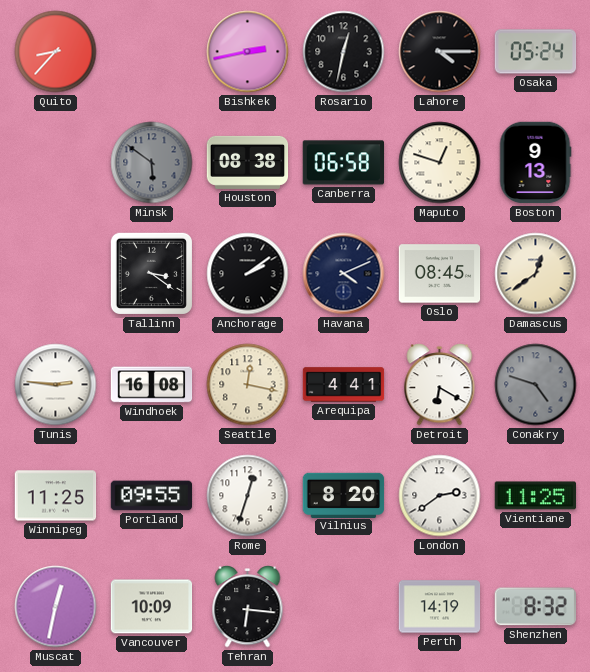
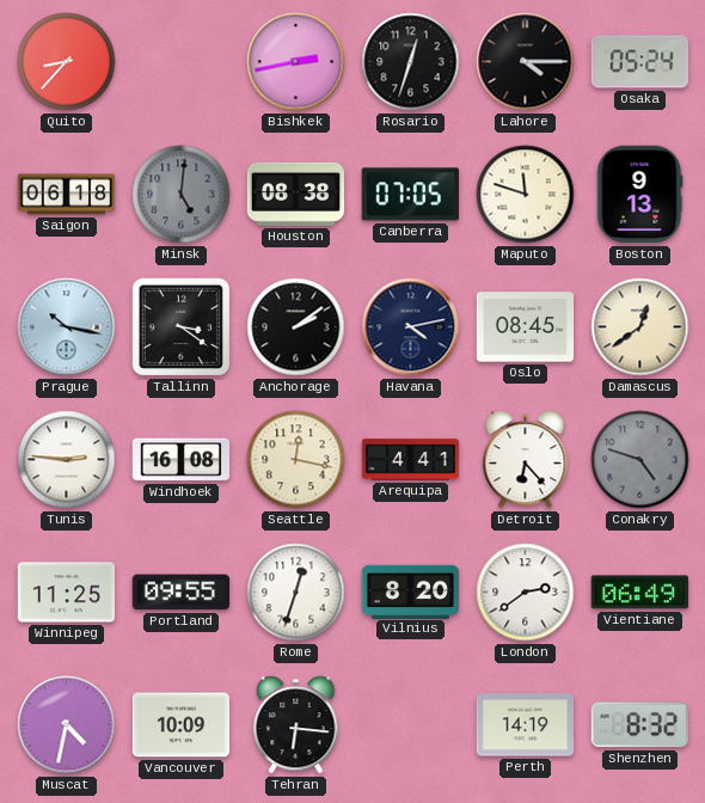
Rosario: 12:32 -> 12:33
Saigon: none -> 06:18
Minsk: 5:51 -> 5:01
Canberra: 06:58 -> 07:05
Maputo: 12:48 -> 11:48
Prague: none -> 10:17
Havana: 4:11 -> 4:13
Detroit: 6:20 -> 6:23
Vientiane: 11:25 -> 06:49
Muscat: 12:32 -> 4:32
